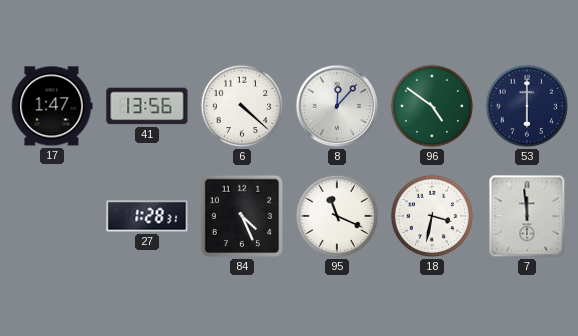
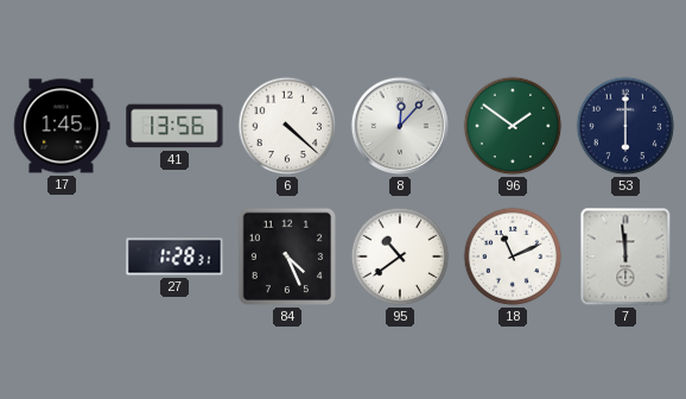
17: 1:47 -> 1:45
96: 4:51 -> 1:51
95: 11:19 -> 10:39
18: 3:32 -> 11:11
